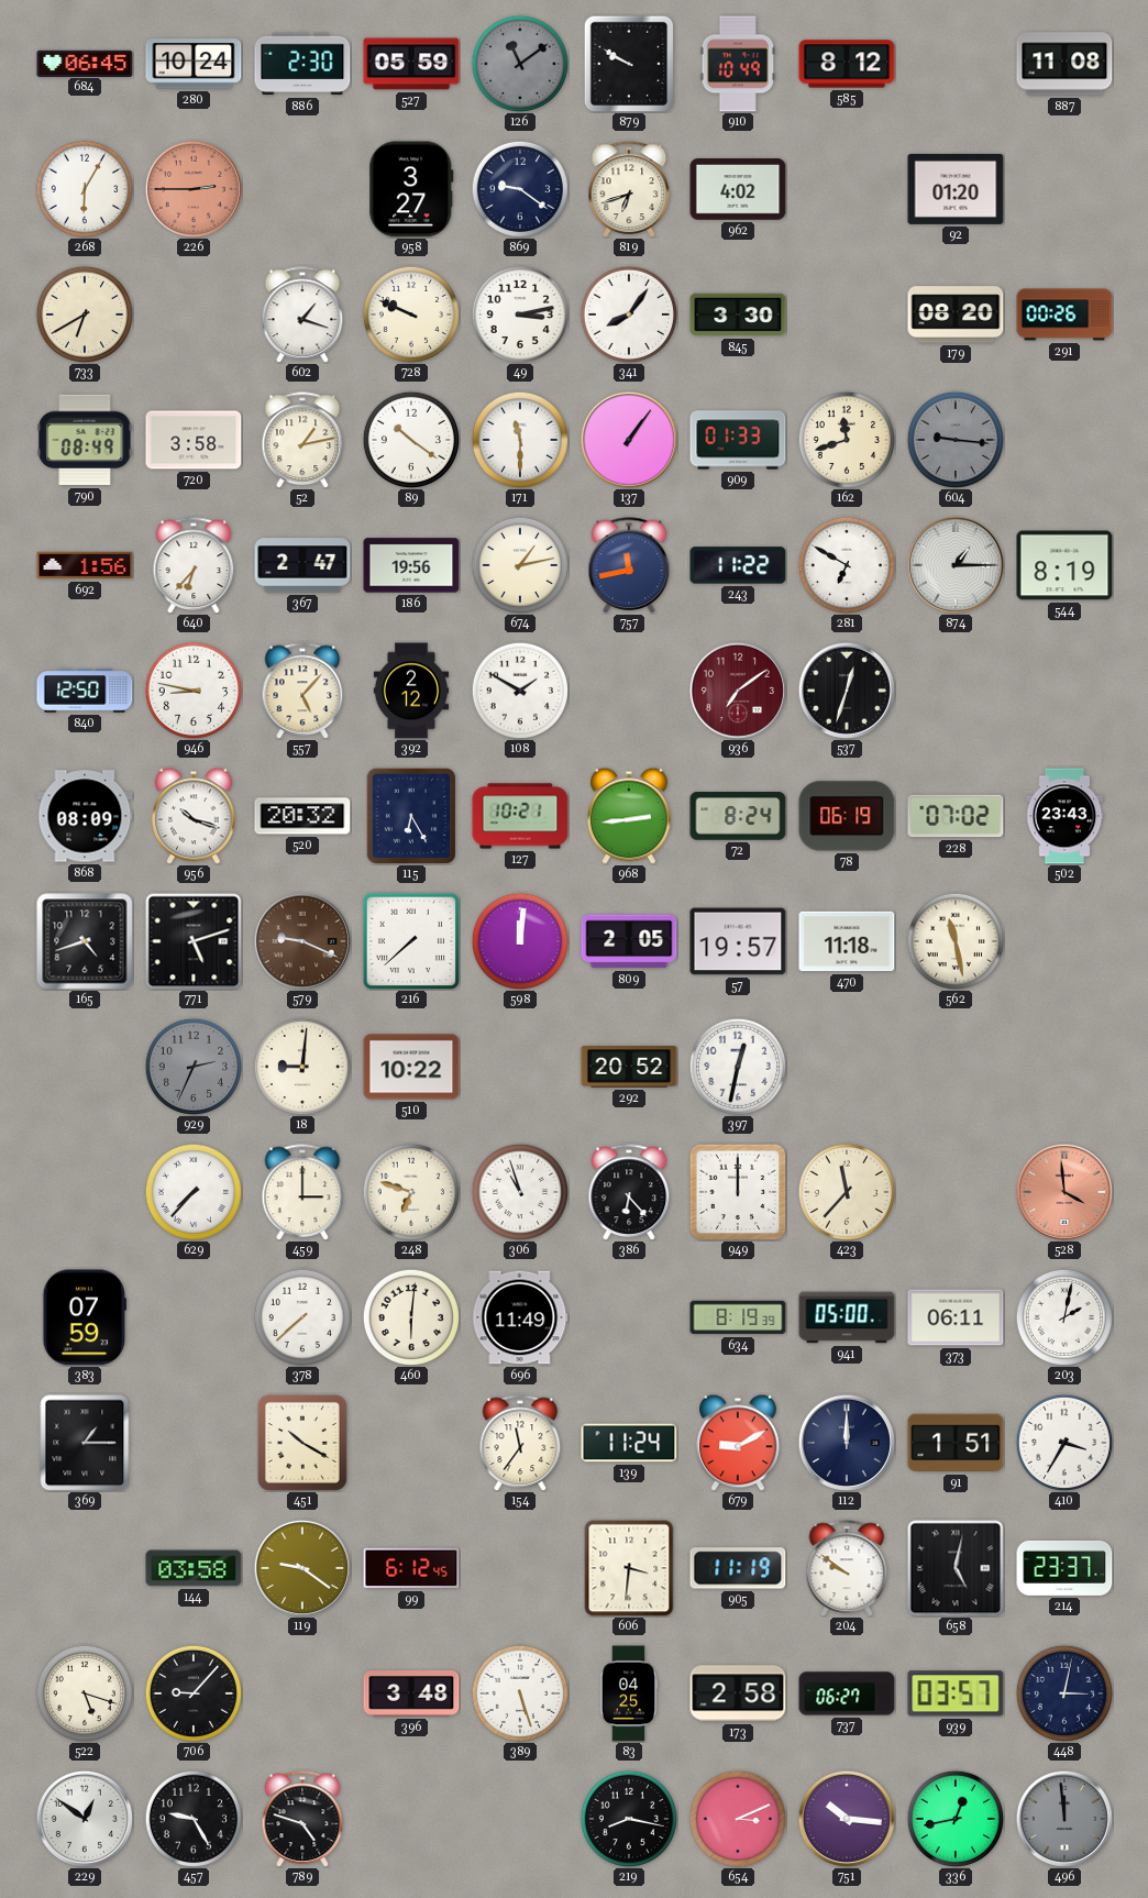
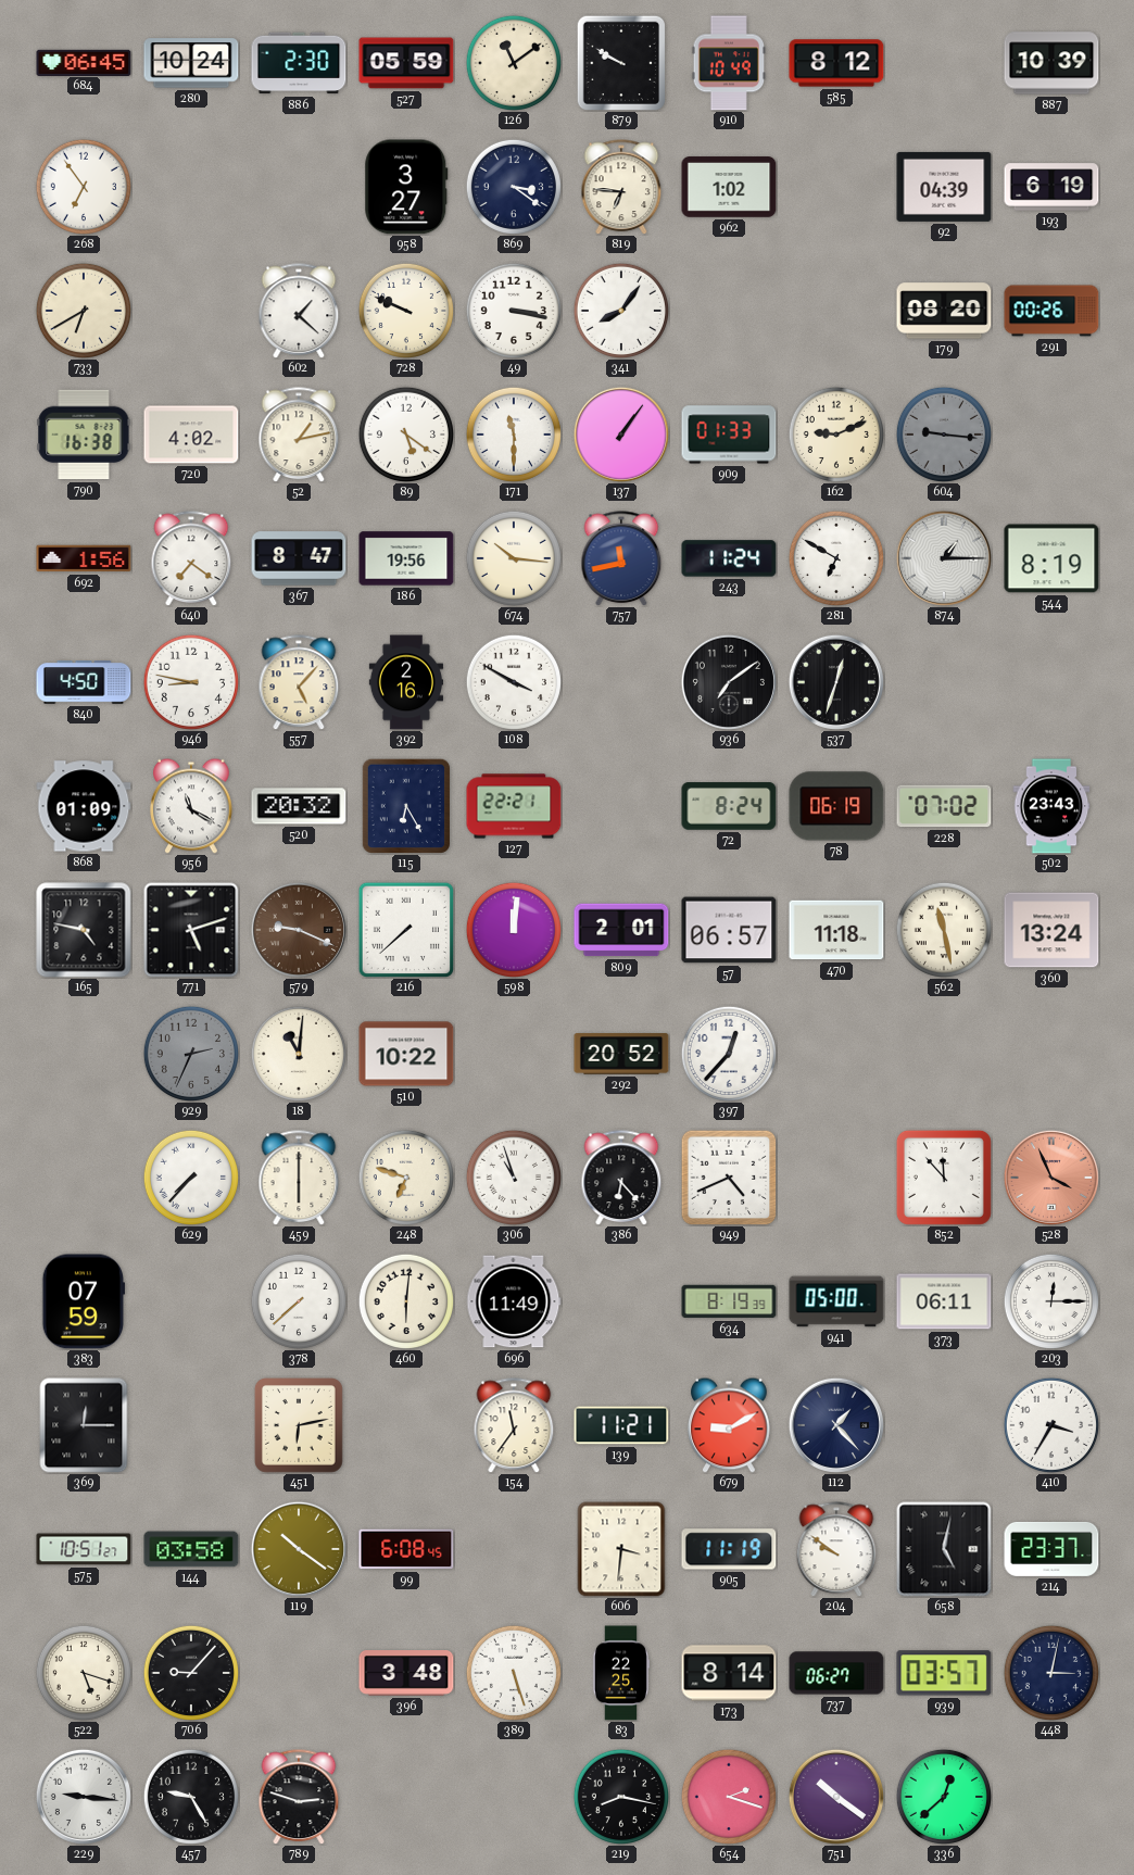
126 dial: grey -> cream
887: 11:08 -> 10:39
268: 6:05 -> 6:54
226: 2:45 -> none
869: 9:21 -> 3:21
819: 6:42 -> 6:46
962: 4:02 -> 1:02
92: 01:20 -> 04:39
193: none -> 6:19
602: 1:18 -> 1:22
49: 3:13 -> 3:17
845: 3:30 -> none
790: 08:49 -> 16:38
720: 3:58 -> 4:02
89: 10:21 -> 5:21
162: 11:42 -> 9:11
640: 6:37 -> 7:21
367: 2:47 -> 8:47
674: 1:13 -> 10:16
243: 11:22 -> 11:24
840: 12:50 -> 4:50
392: 2:12 -> 2:16
108: 1:50 -> 3:50
936 dial: burgundy -> black
868: 08:09 -> 01:09
956: 10:18 -> 11:20
127: 10:21 -> 22:21
968: 2:44 -> none
165: 4:42 -> 4:47
809: 2:05 -> 2:01
57: 19:57 -> 06:57
360: none -> 13:24
18: 9:01 -> 11:01
397: 12:32 -> 12:37
459: 3:00 -> 6:00
949: 12:00 -> 4:41
423: 11:37 -> none
852: none -> 11:53
528: 3:59 -> 3:56
203: 2:02 -> 12:15
369: 1:15 -> 12:15
451: 10:20 -> 6:13
139: 11:24 -> 11:21
112: 12:00 -> 1:23
91: 1:51 -> none
575: none -> 10:51
119: 9:21 -> 10:21
99: 6:12 -> 6:08
83: 04:25 -> 22:25
173: 2:58 -> 8:14
229: 12:51 -> 9:16
789: 4:48 -> 2:48
654: 3:11 -> 2:18
751: 10:16 -> 10:21
336: 12:43 -> 12:38
496: 11:59 -> none
